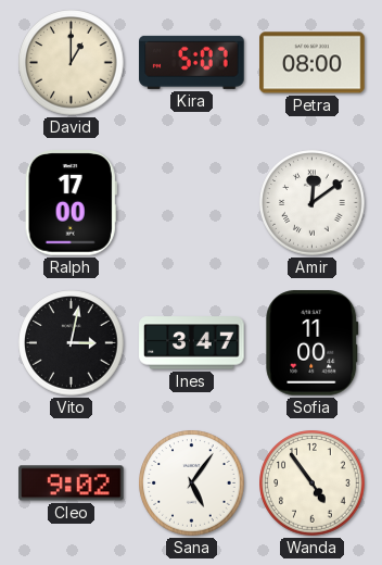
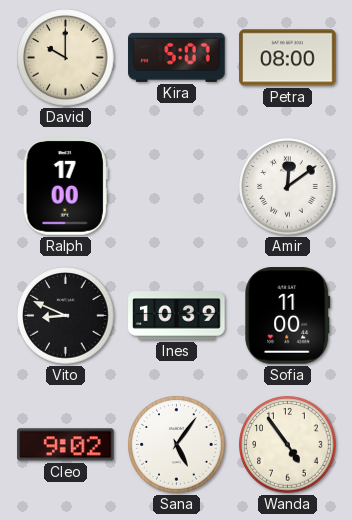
David: 1:00 -> 10:00
Vito: 3:02 -> 8:49
Ines: 3:47 -> 10:39
